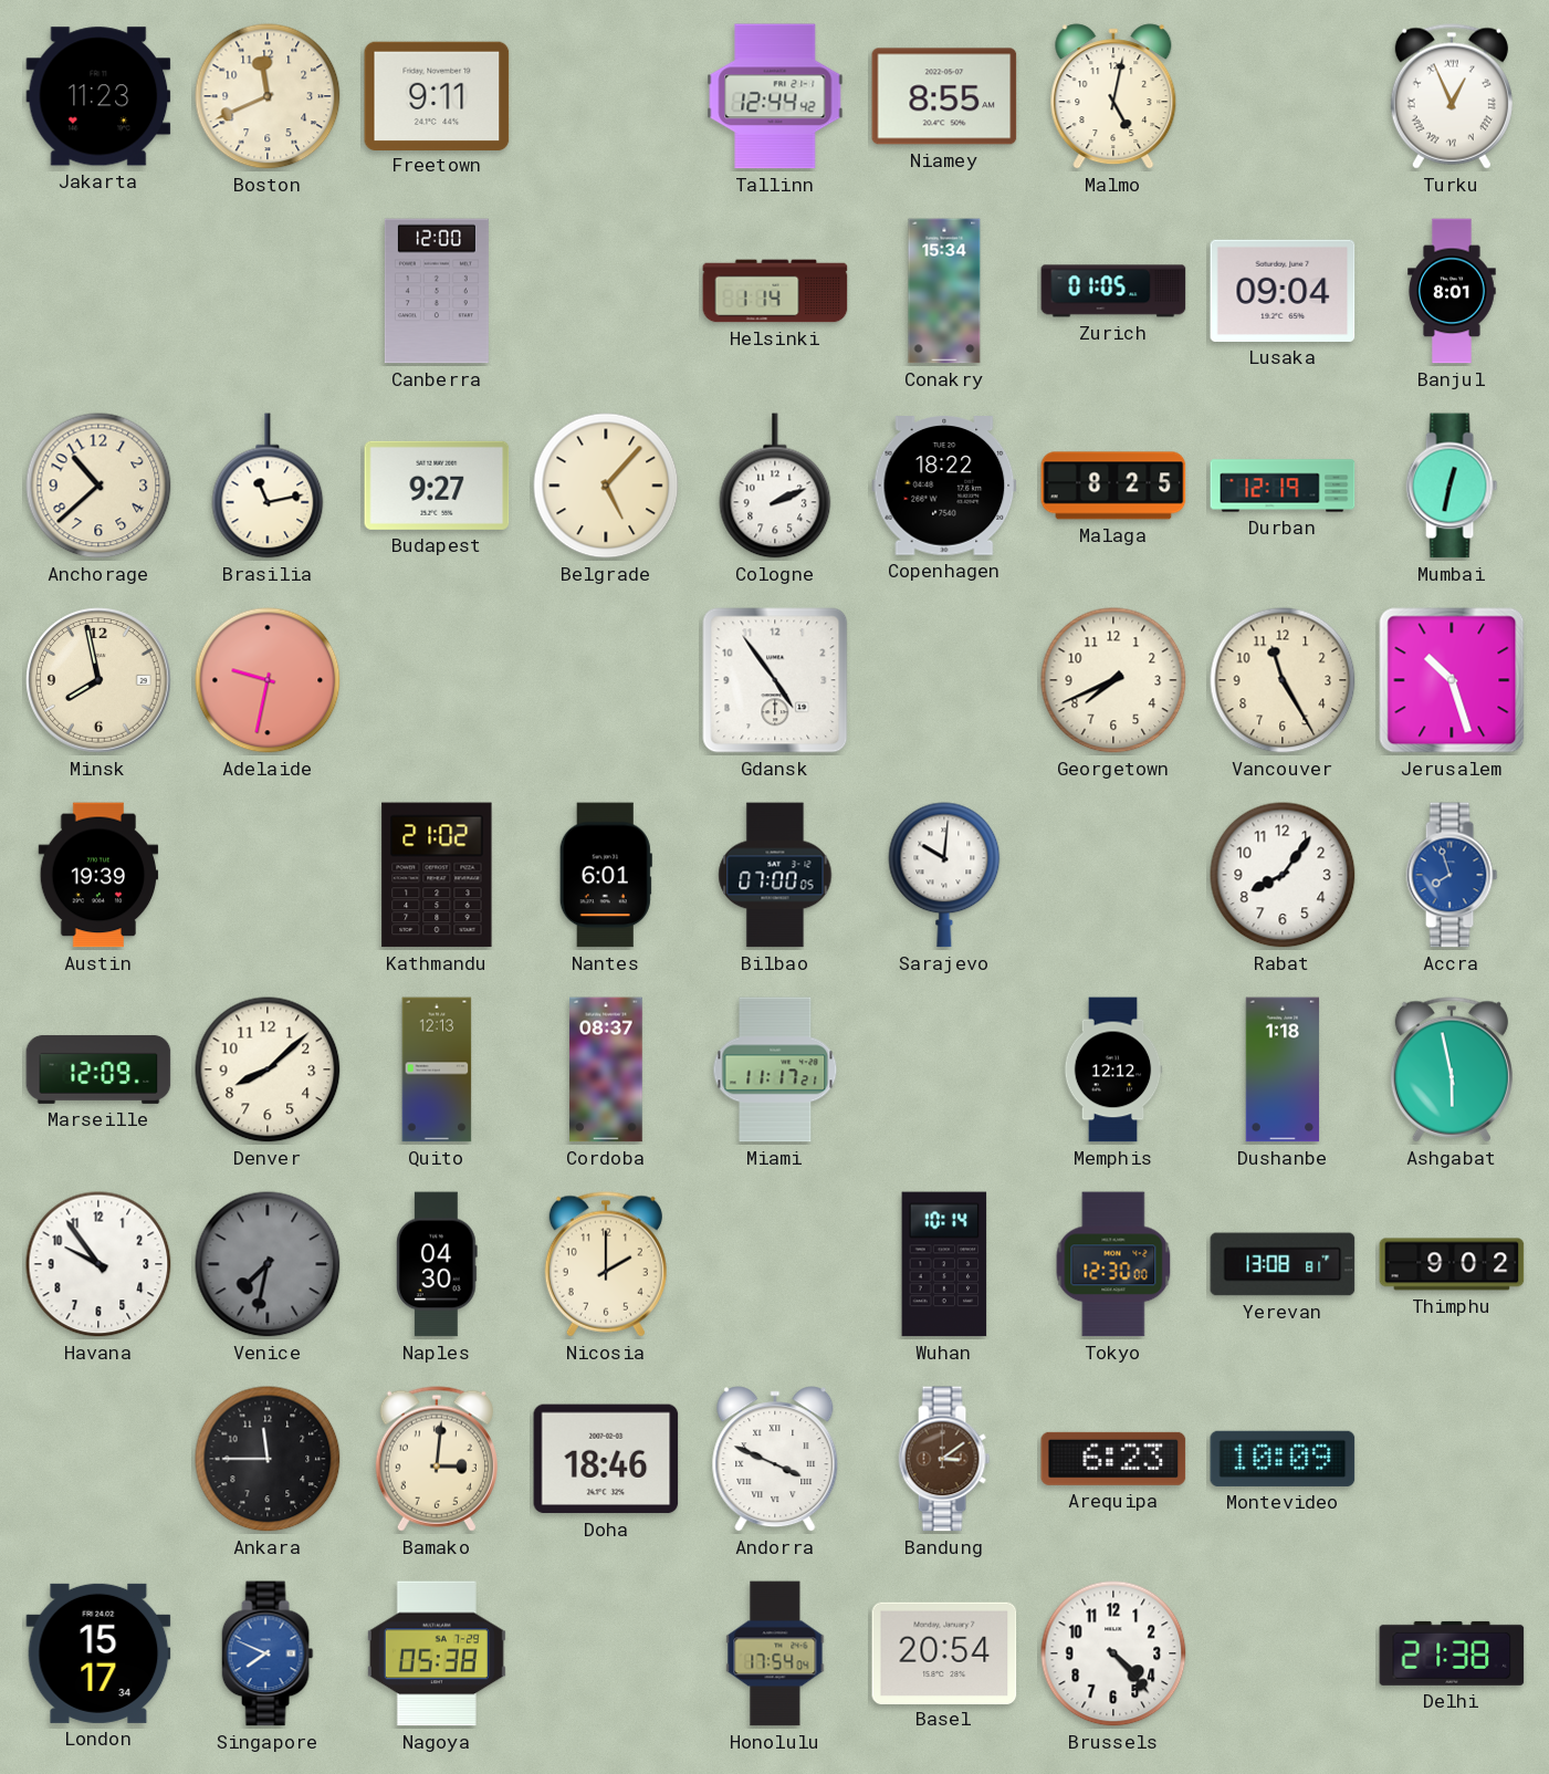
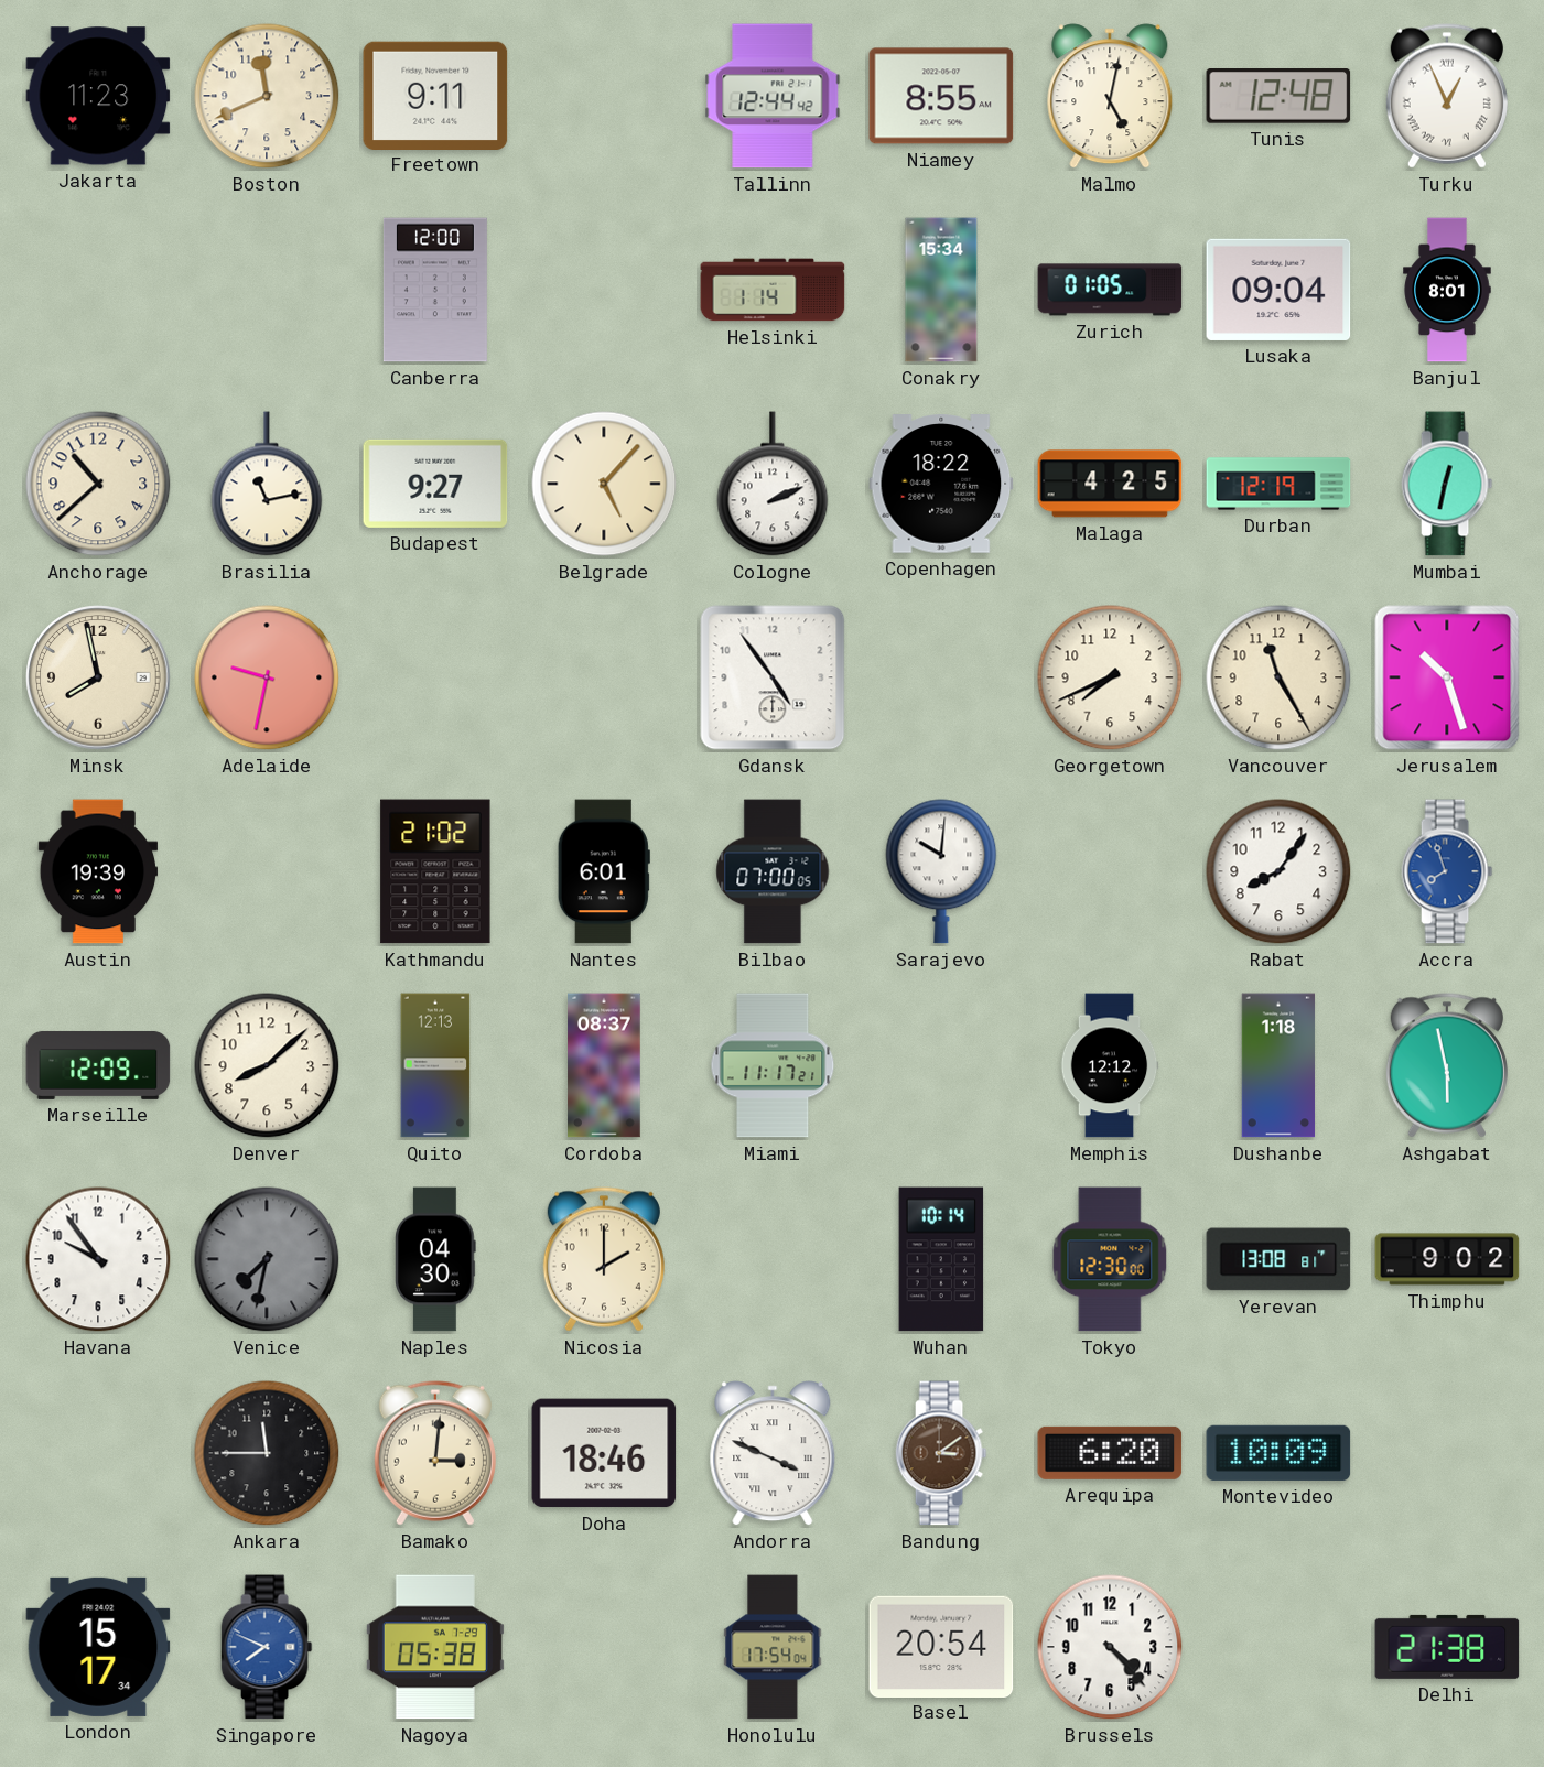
Tunis: none -> 12:48
Malaga: 8:25 -> 4:25
Arequipa: 6:23 -> 6:20
